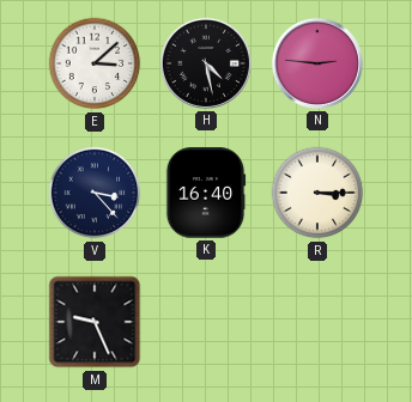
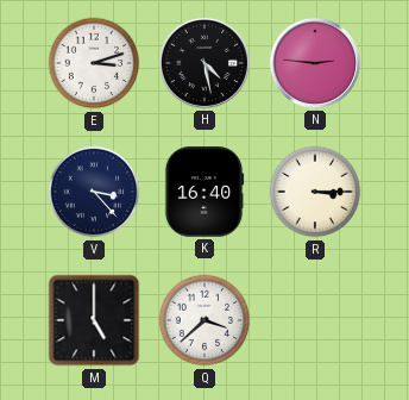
E: 3:08 -> 3:12
M: 9:26 -> 5:00
Q: none -> 3:38
